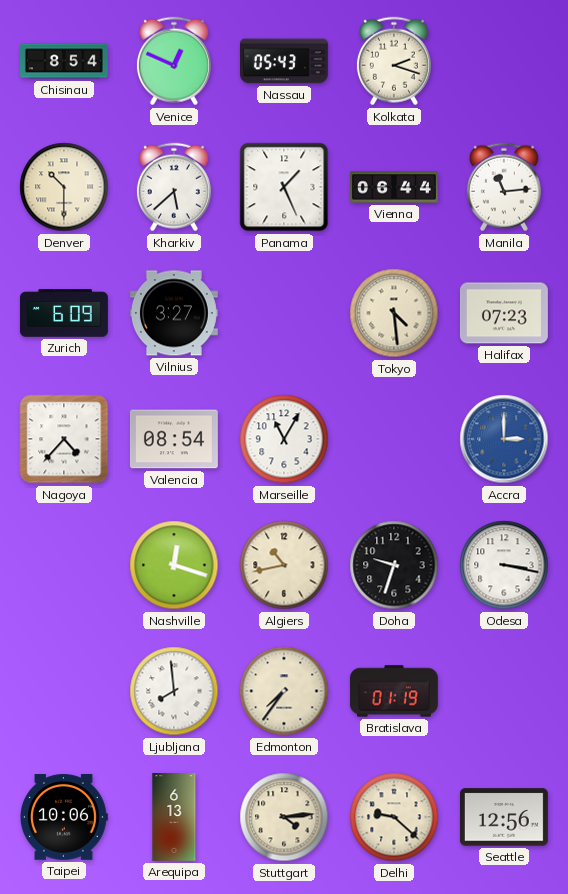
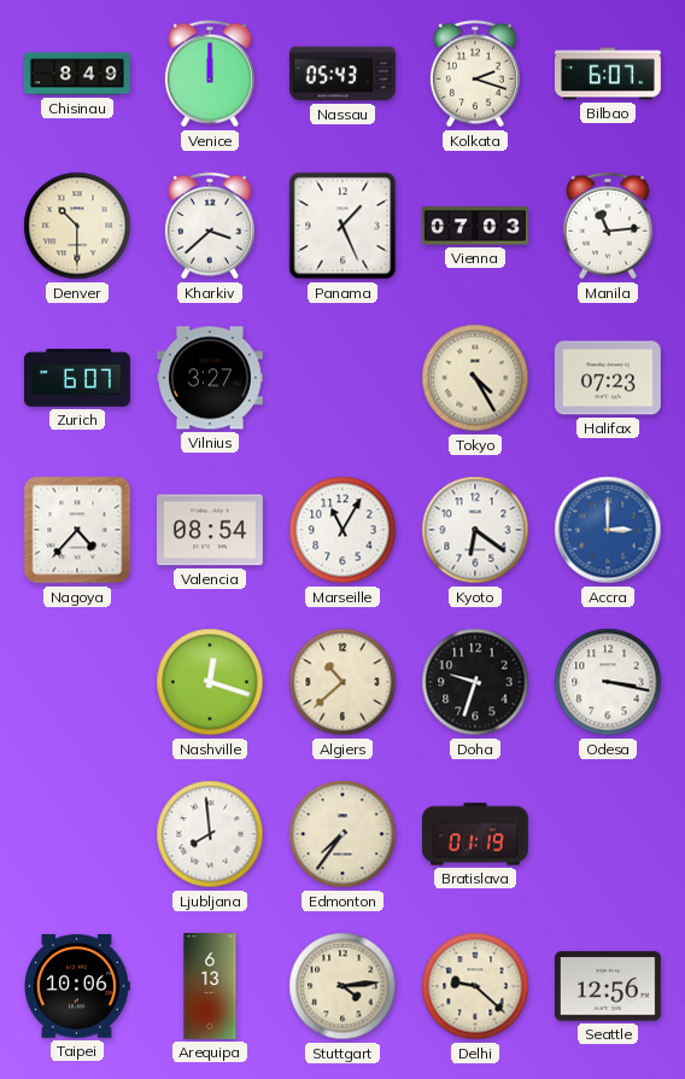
Chisinau: 8:54 -> 8:49
Venice: 12:49 -> 12:00
Bilbao: none -> 6:07
Kharkiv: 5:38 -> 3:38
Vienna: 06:44 -> 07:03
Zurich: 6:09 -> 6:07
Tokyo: 4:29 -> 4:25
Kyoto: none -> 6:21
Algiers: 10:43 -> 10:38
